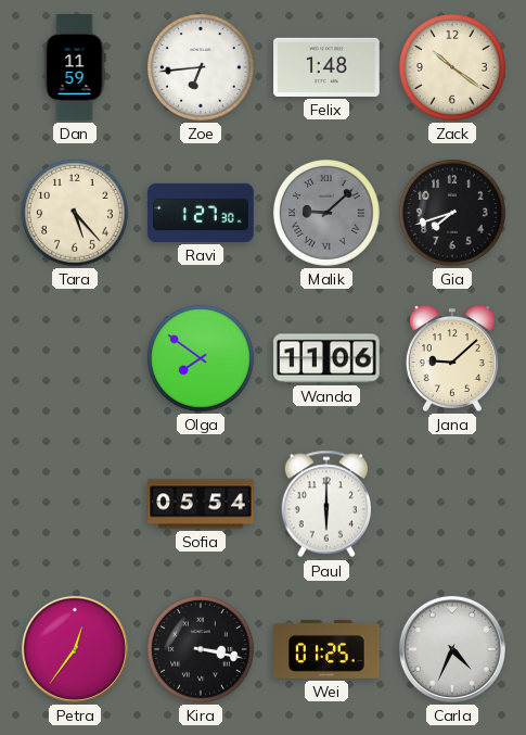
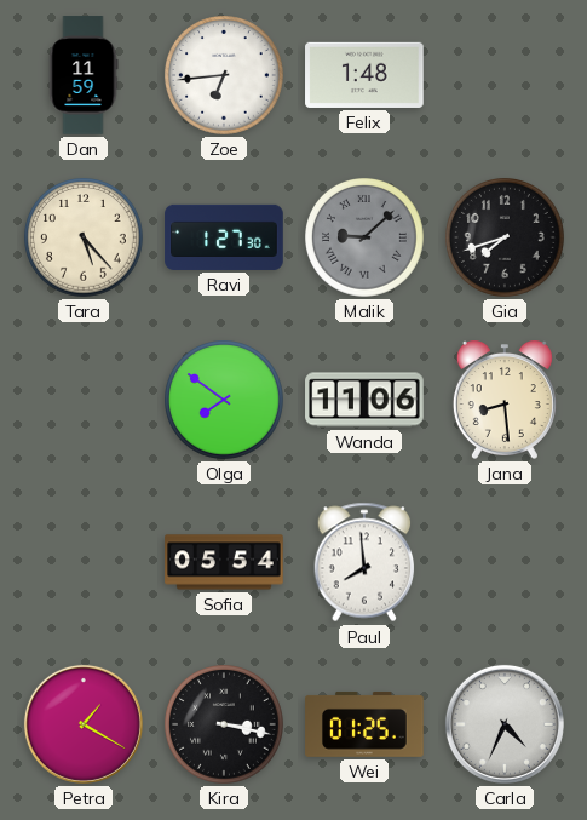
Zack: 10:21 -> none
Jana: 9:08 -> 8:29
Paul: 6:00 -> 7:59
Petra: 12:36 -> 1:20
